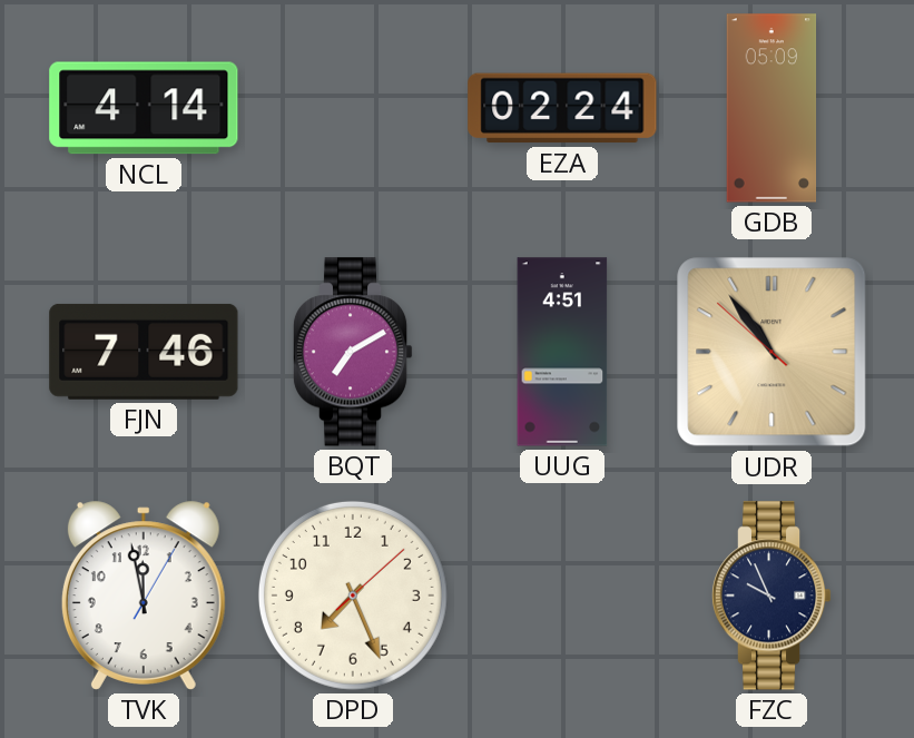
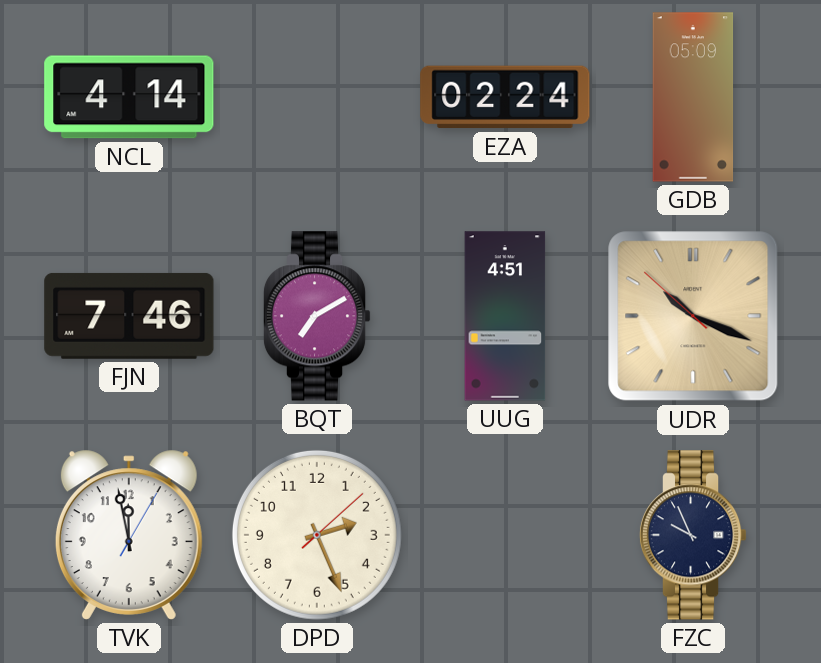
UDR: 10:53 -> 10:18
DPD: 7:26 -> 2:26
